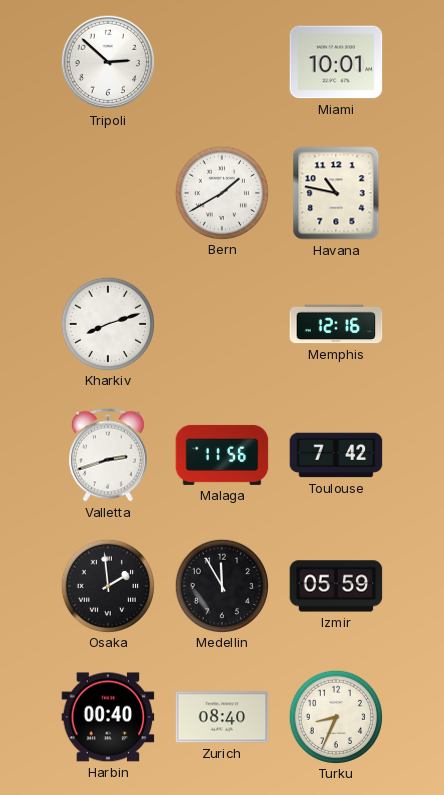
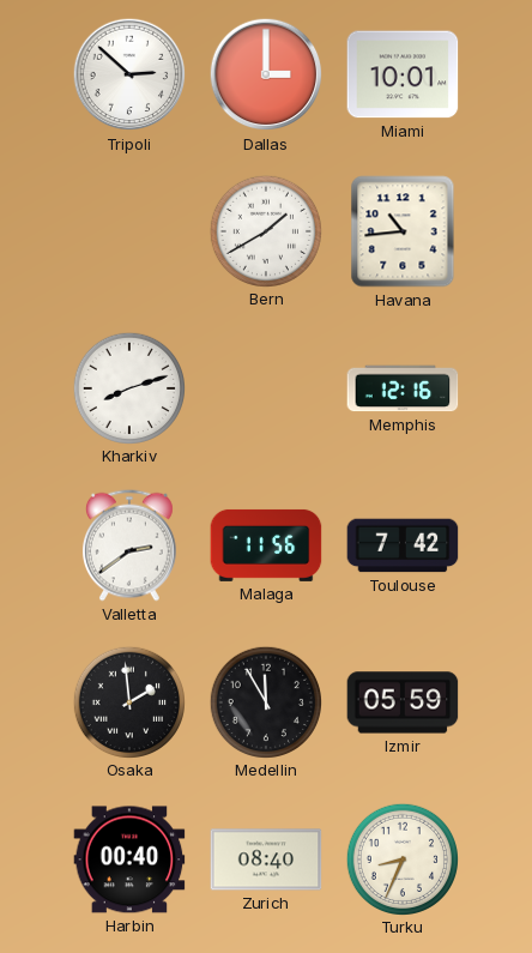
Dallas: none -> 3:00
Havana: 10:47 -> 10:44
Valletta: 2:42 -> 2:39
